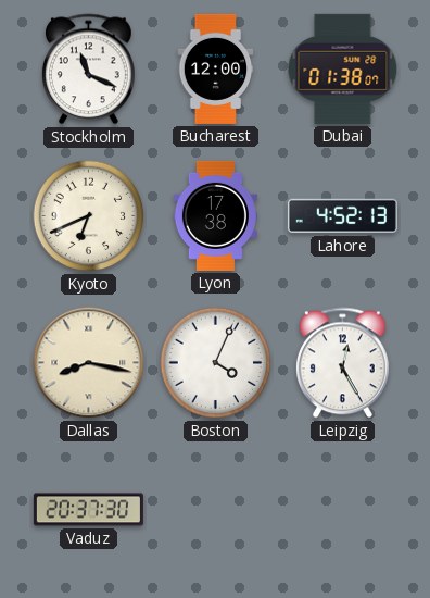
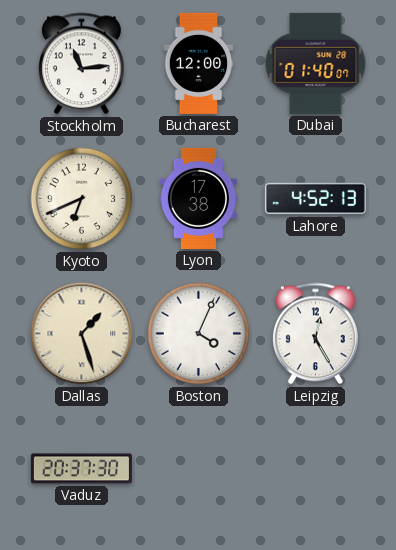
Stockholm: 11:19 -> 11:14
Dubai: 01:38 -> 01:40
Dallas: 8:17 -> 1:27
